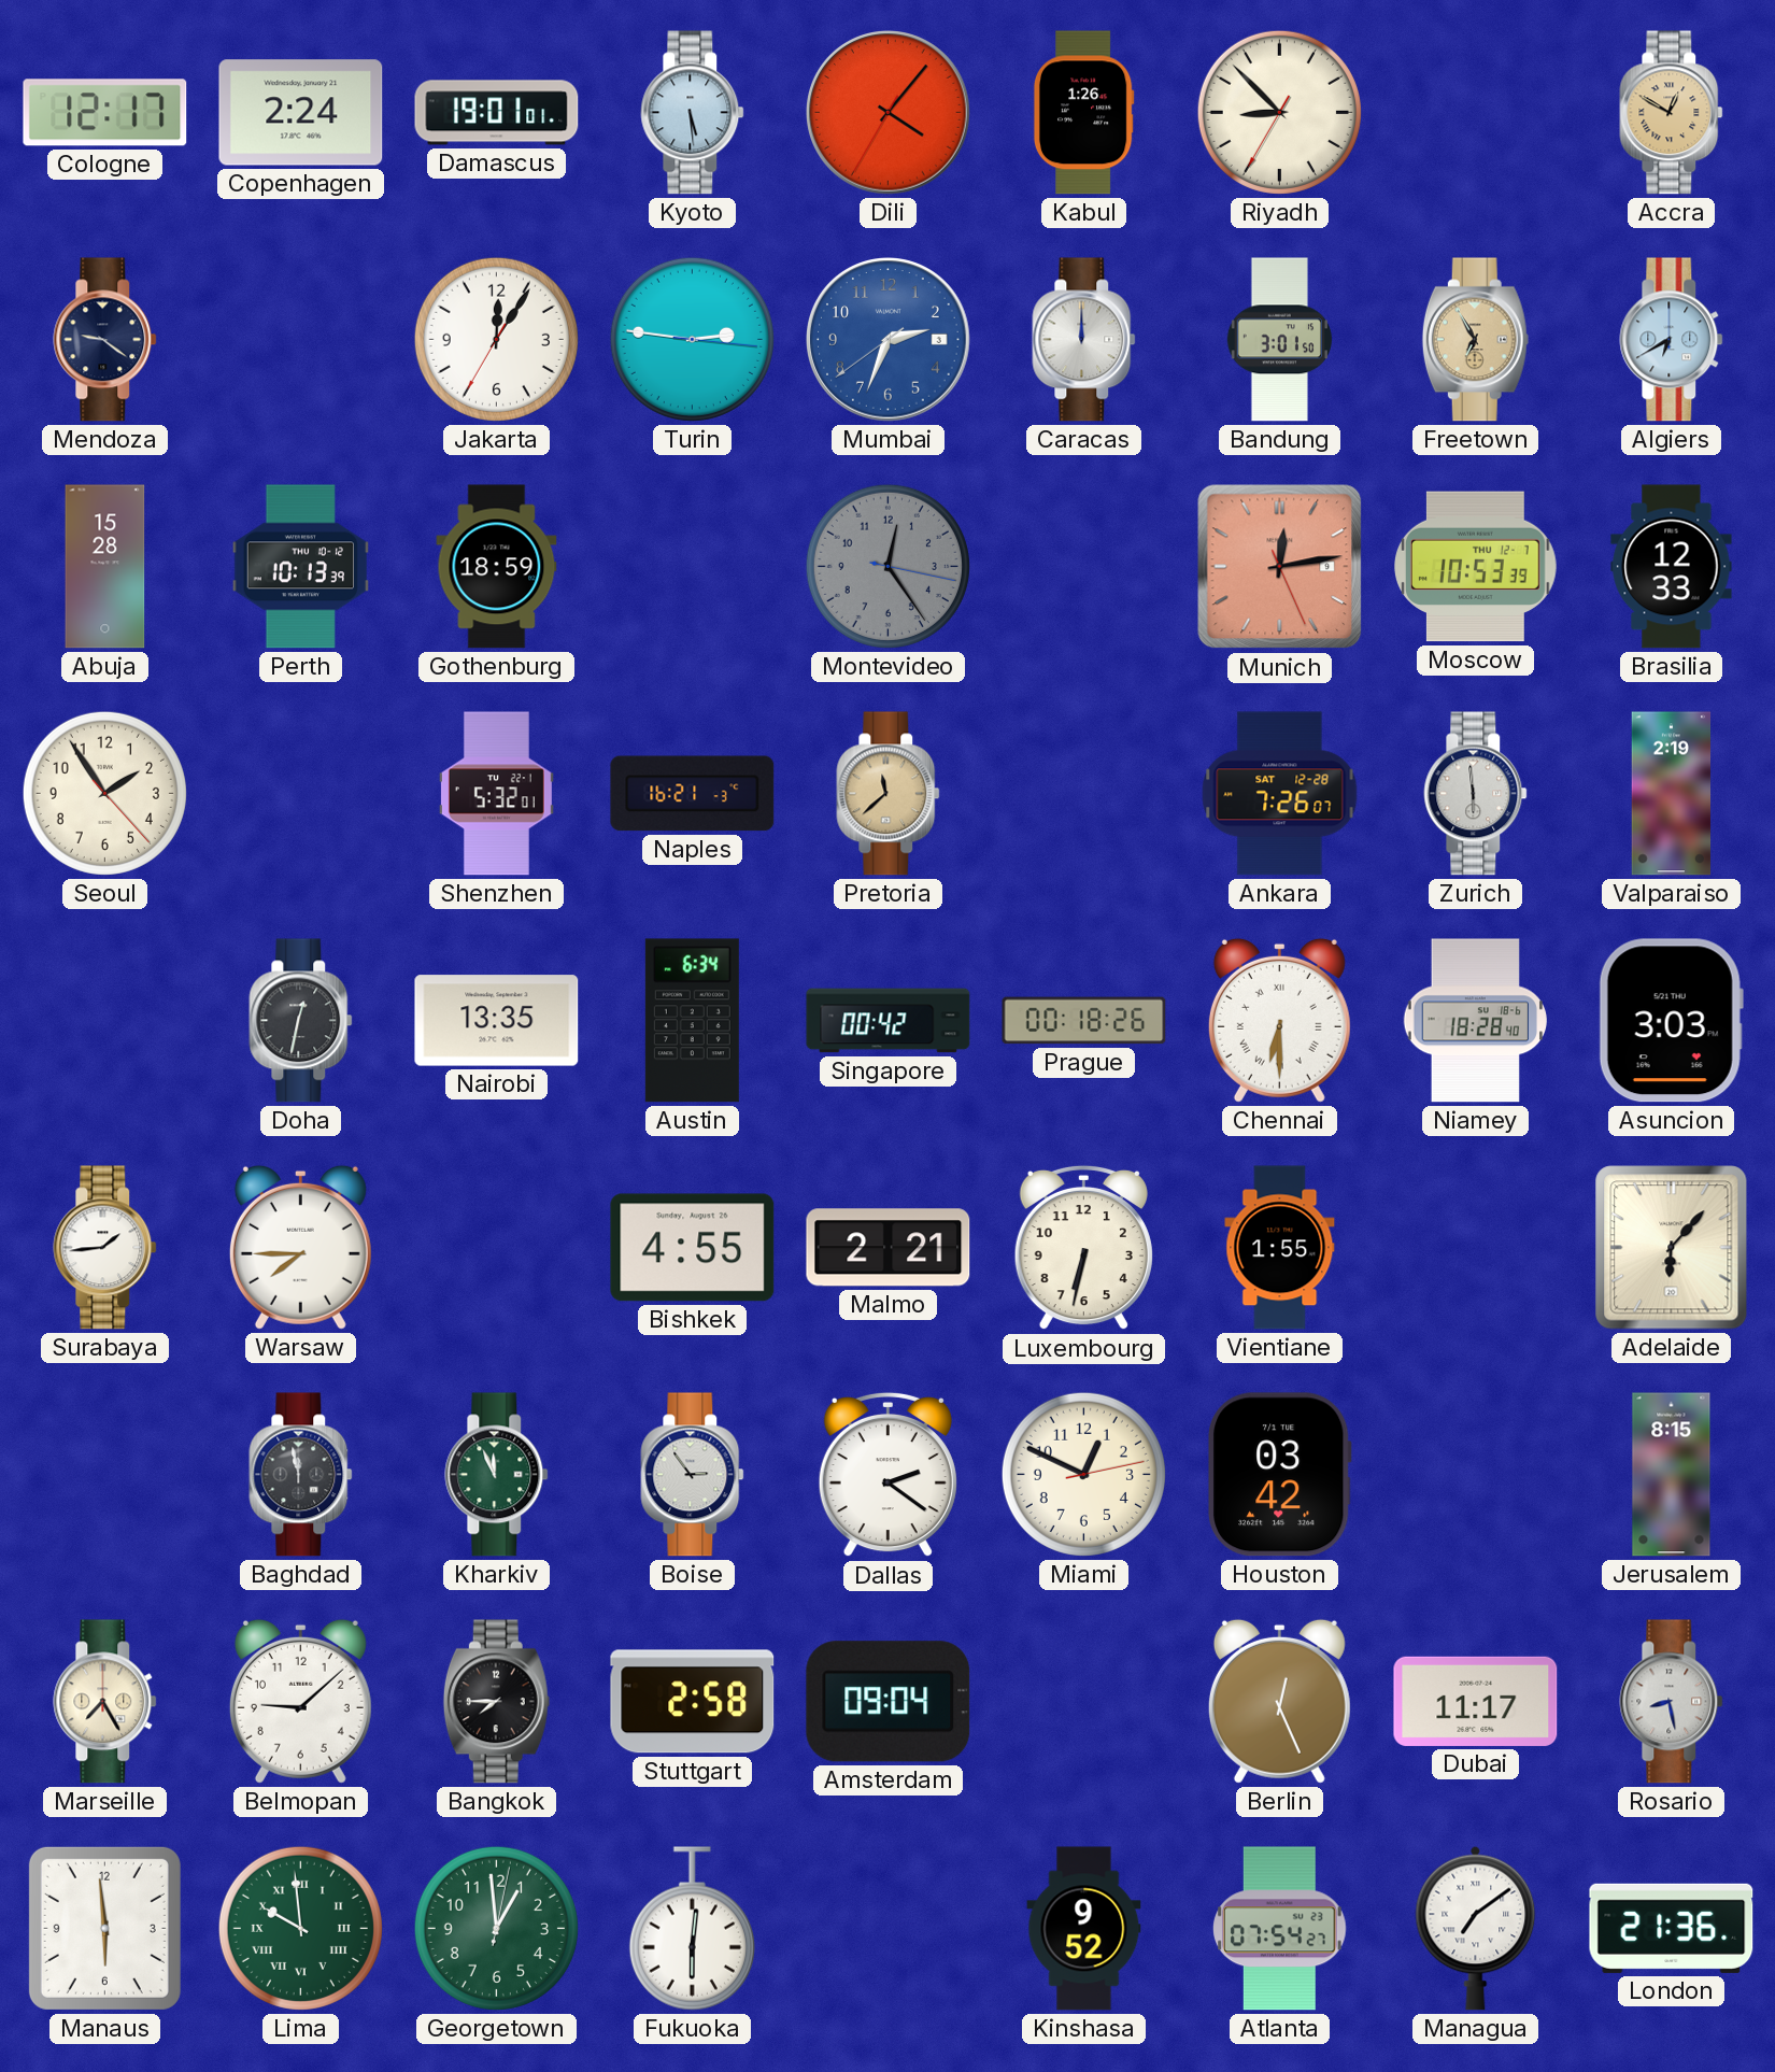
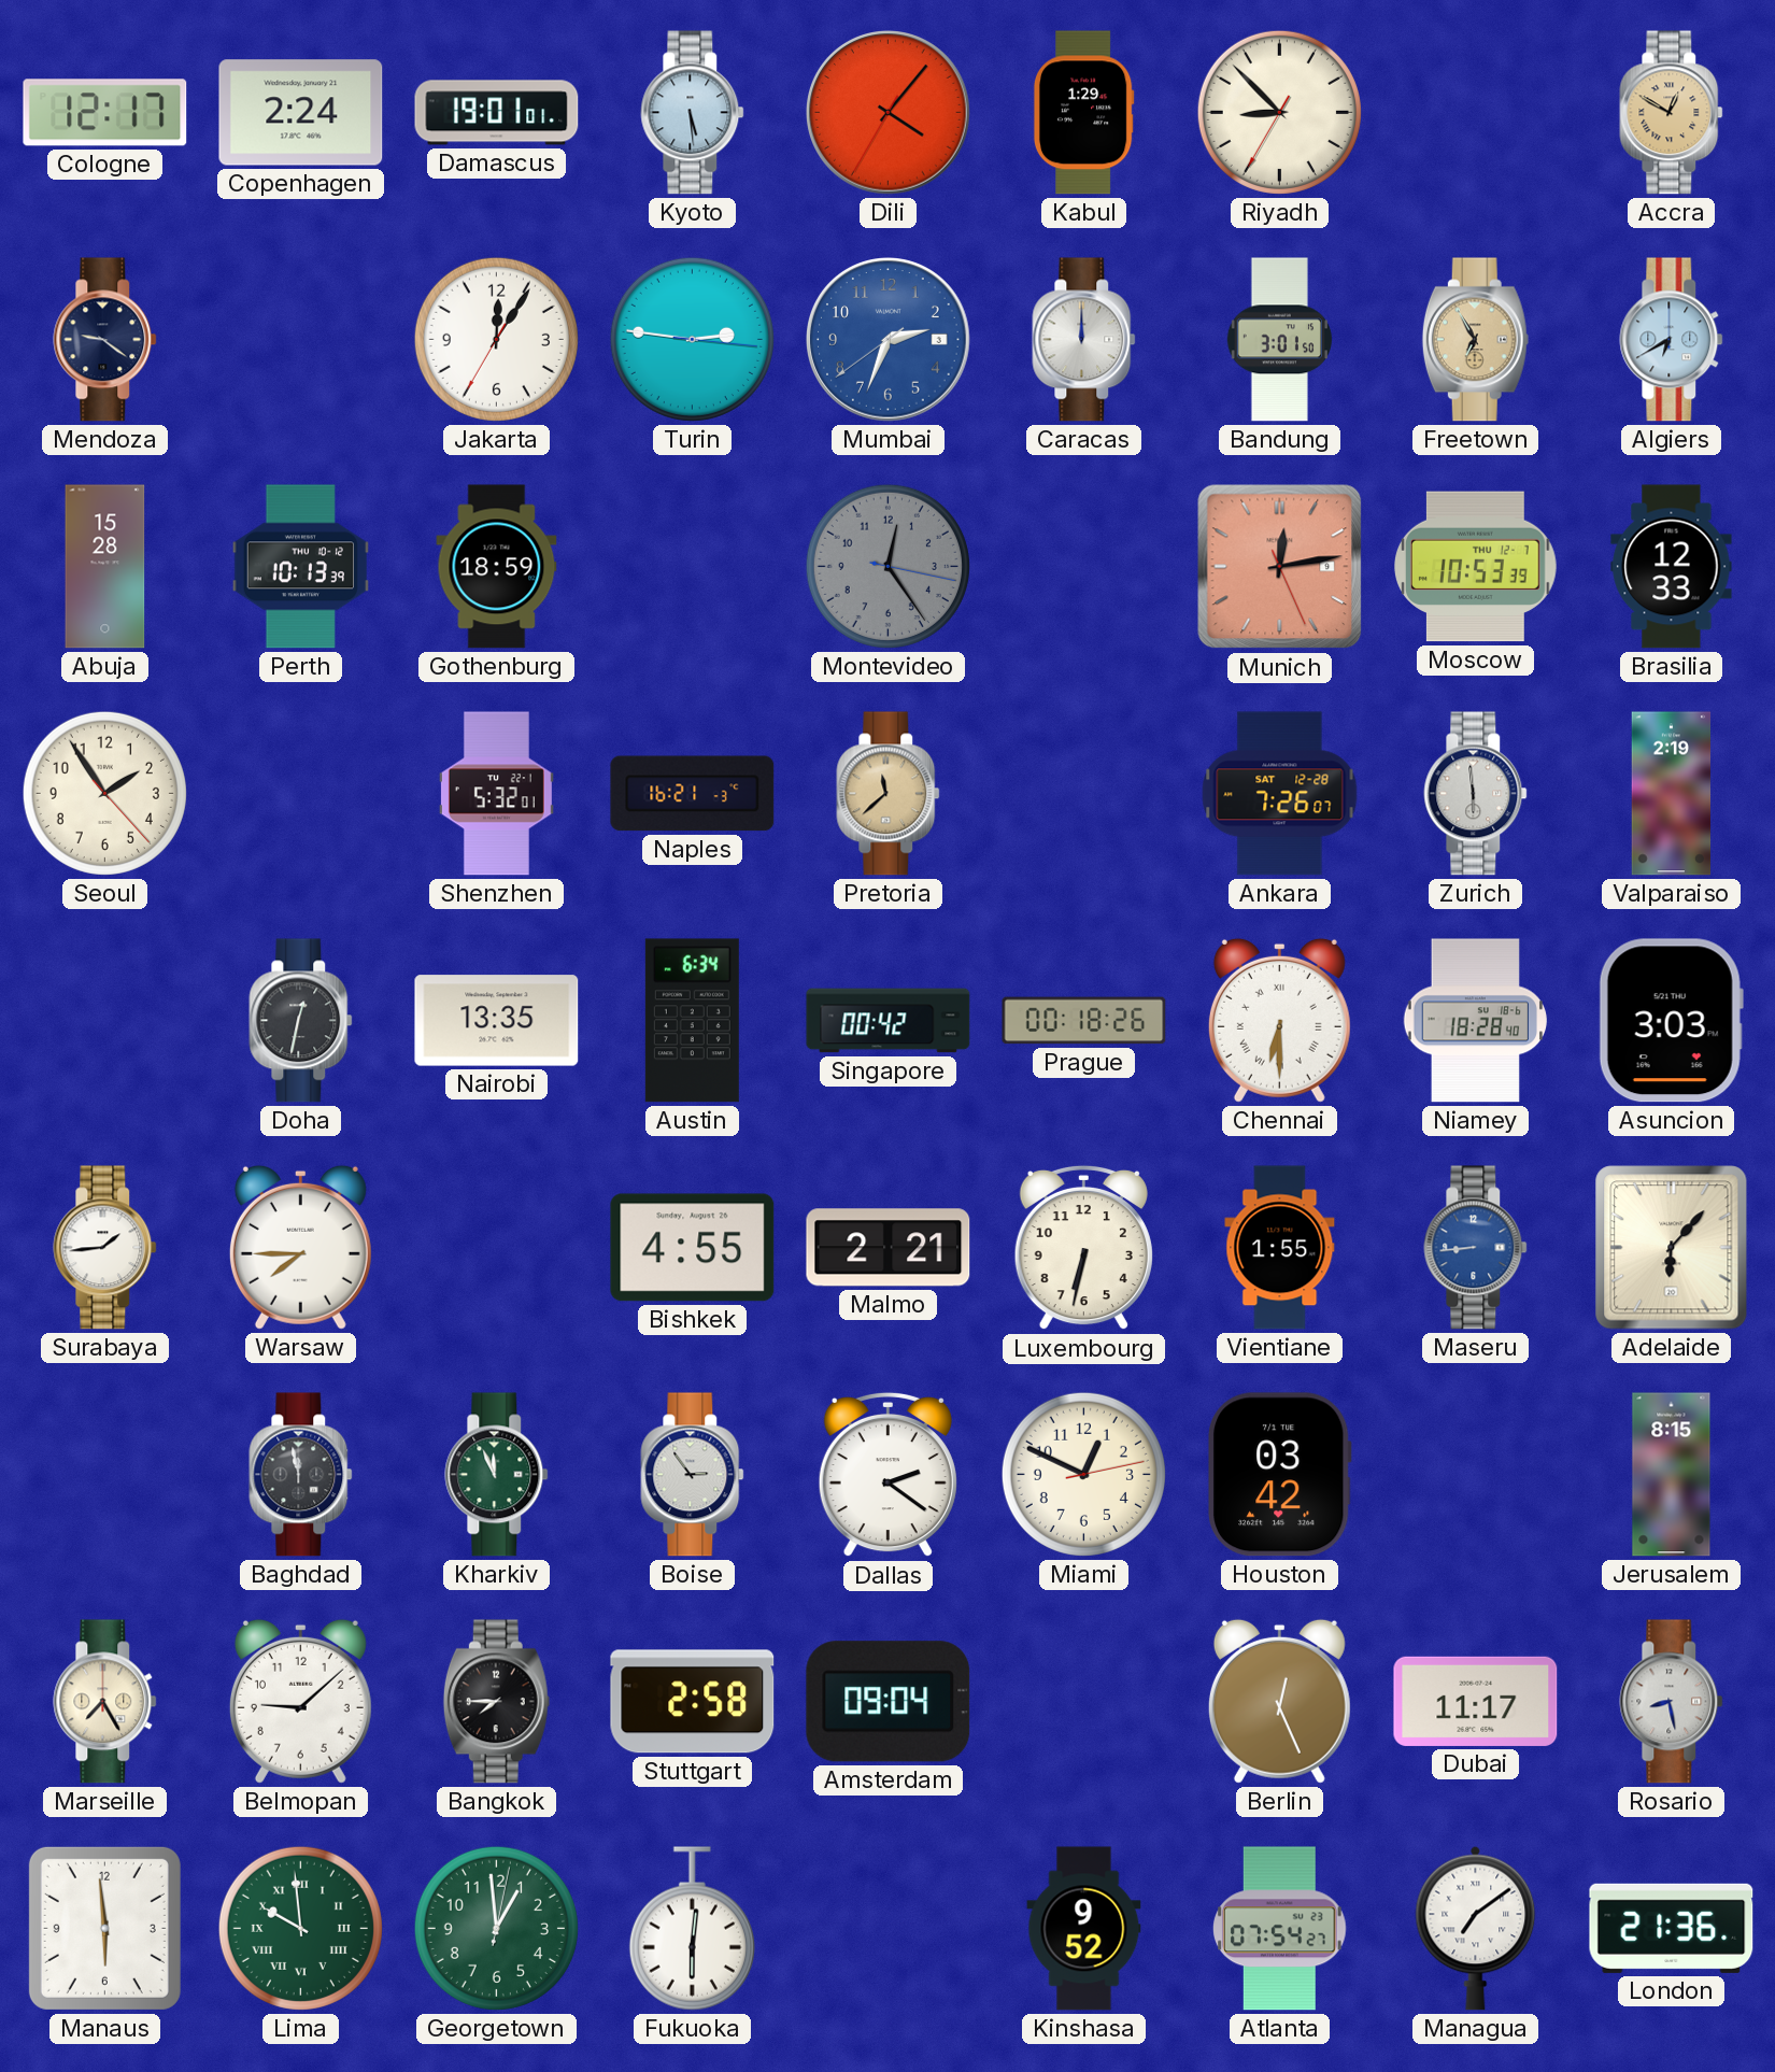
Kabul: 1:26 -> 1:29
Maseru: none -> 8:44
